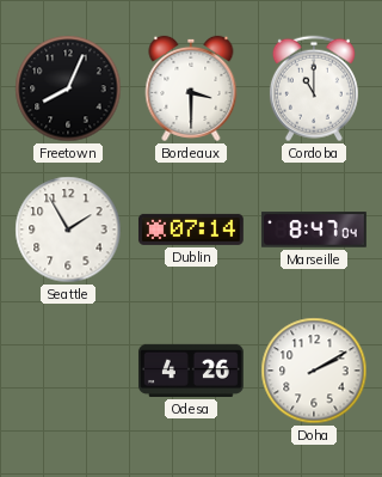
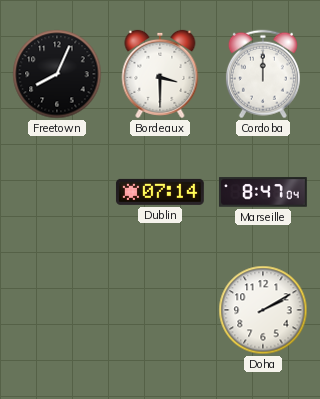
Cordoba: 11:00 -> 12:00
Seattle: 1:55 -> none
Odesa: 4:26 -> none
